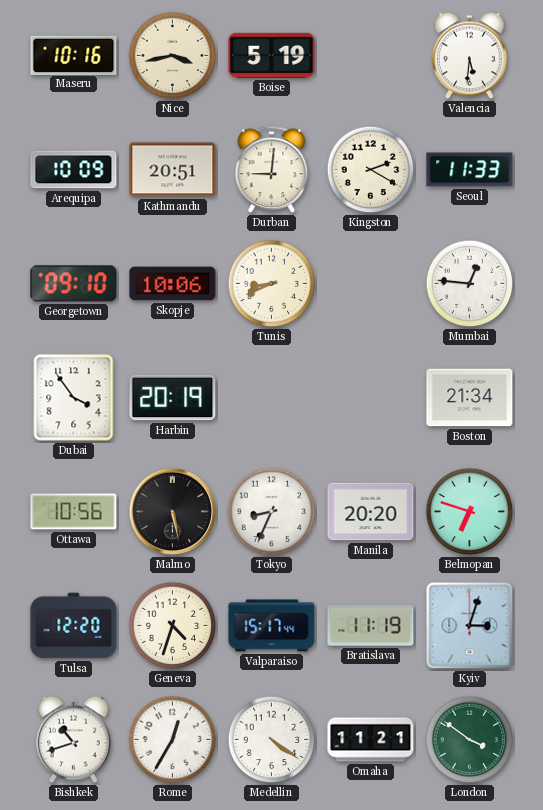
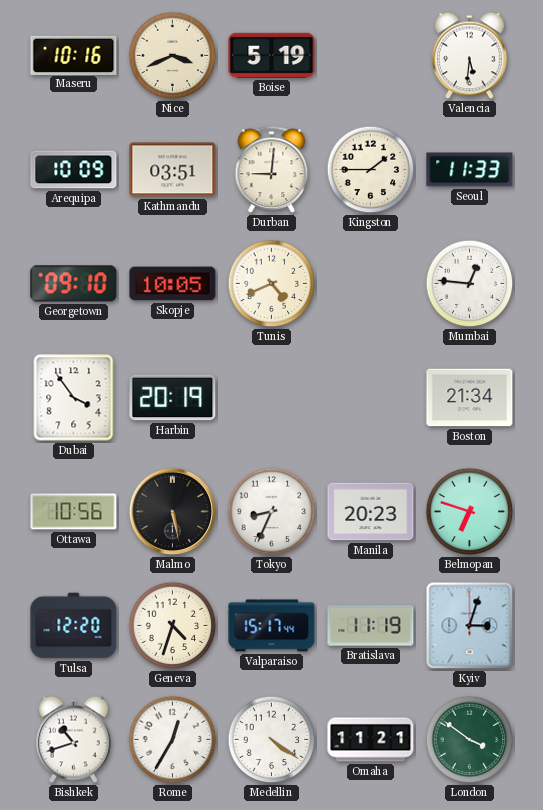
Nice: 3:43 -> 3:41
Kathmandu: 20:51 -> 03:51
Kingston: 2:20 -> 1:45
Skopje: 10:06 -> 10:05
Tunis: 8:41 -> 4:41
Manila: 20:20 -> 20:23
